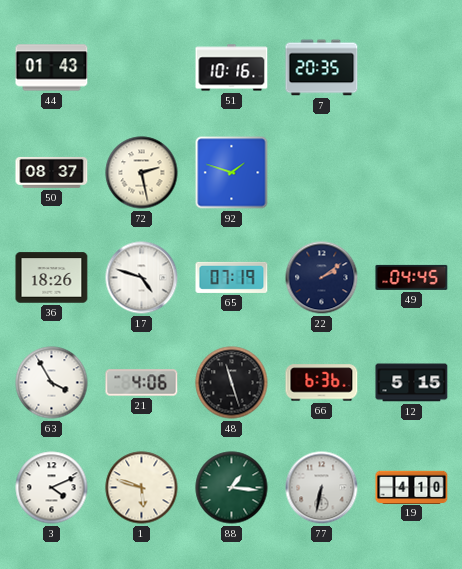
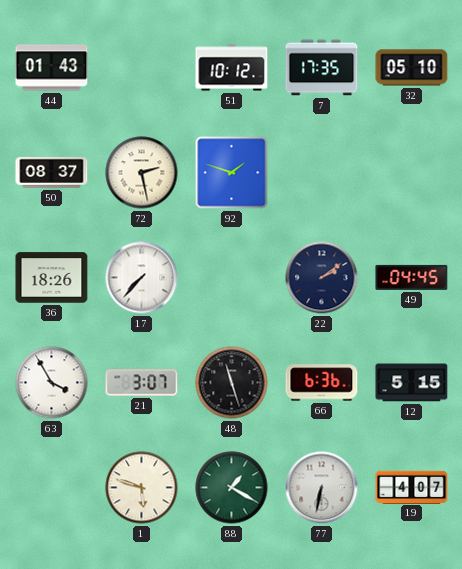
51: 10:16 -> 10:12
7: 20:35 -> 17:35
32: none -> 05:10
17: 4:48 -> 7:37
65: 07:19 -> none
21: 4:06 -> 3:07
3: 4:11 -> none
88: 1:16 -> 1:20
19: 4:10 -> 4:07
